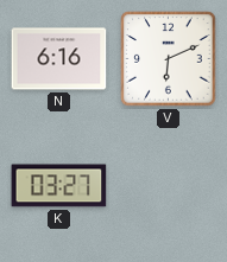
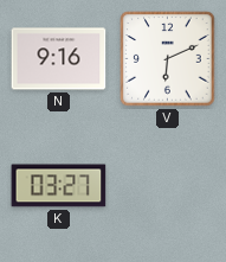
N: 6:16 -> 9:16
